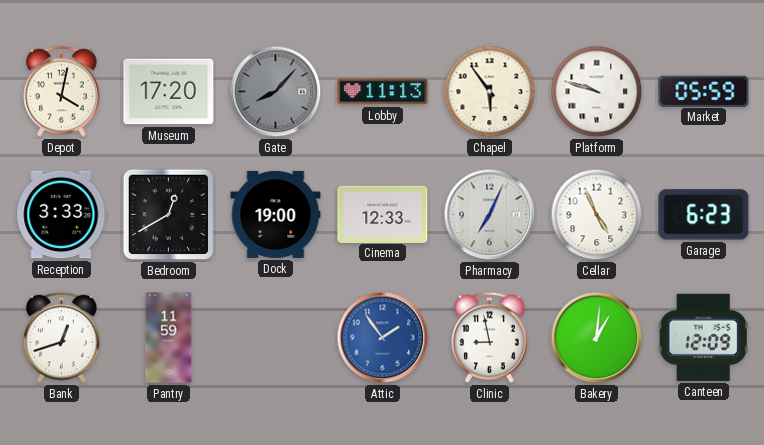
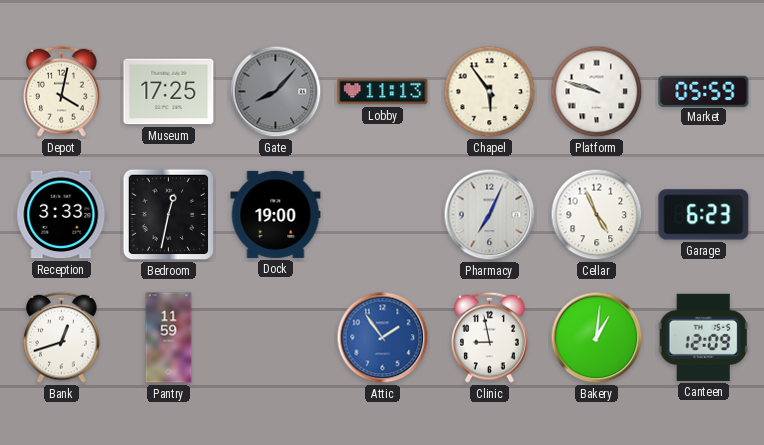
Museum: 17:20 -> 17:25
Bedroom: 12:40 -> 12:32
Cinema: 12:33 -> none
